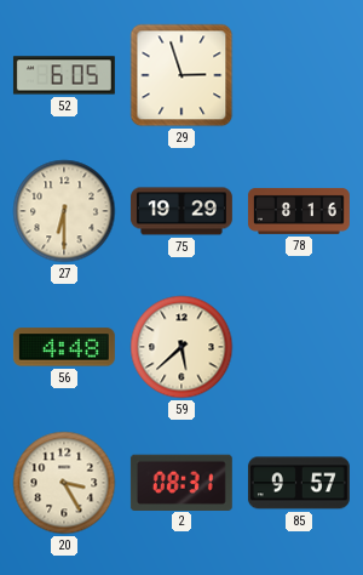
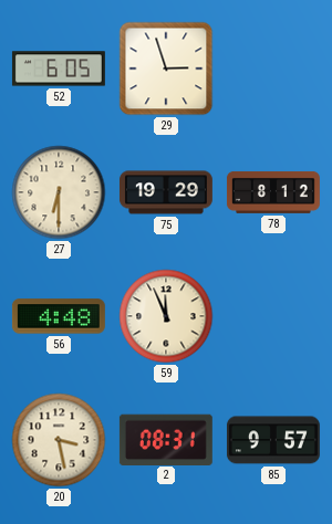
78: 8:16 -> 8:12
59: 5:38 -> 11:56
20: 3:25 -> 3:28
